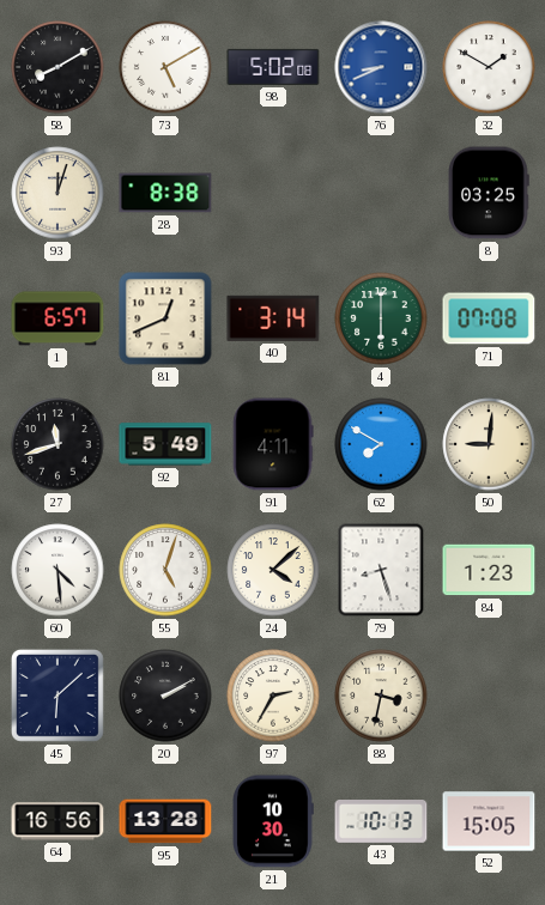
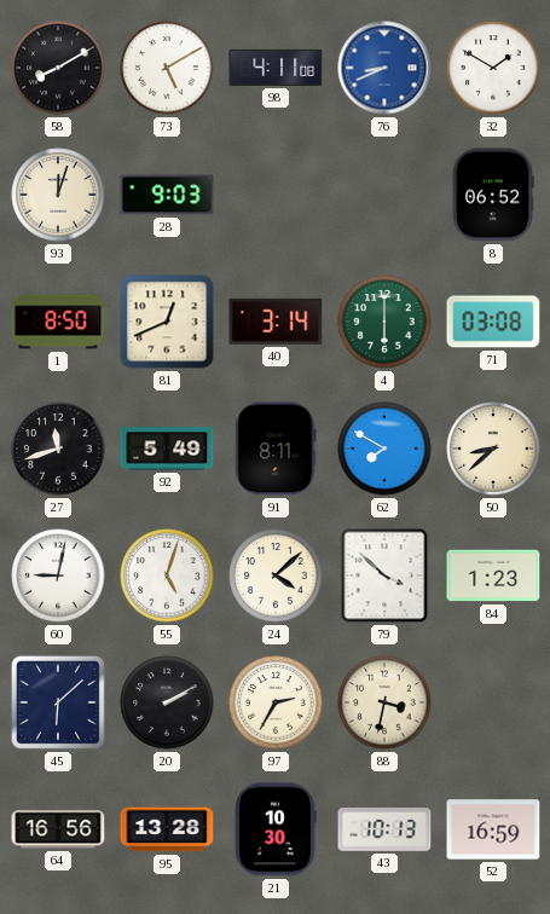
98: 5:02 -> 4:11
28: 8:38 -> 9:03
8: 03:25 -> 06:52
1: 6:57 -> 8:50
71: 07:08 -> 03:08
91: 4:11 -> 8:11
50: 9:01 -> 8:38
60: 4:29 -> 9:02
79: 8:27 -> 3:52
52: 15:05 -> 16:59
